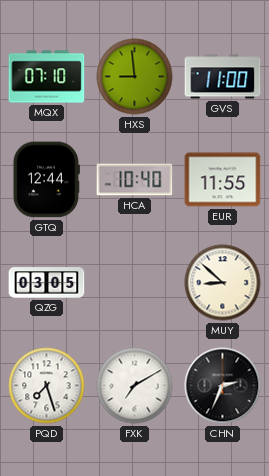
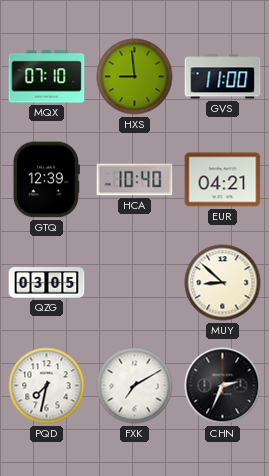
GTQ: 12:44 -> 12:39
EUR: 11:55 -> 04:21
PQD: 7:27 -> 7:32
